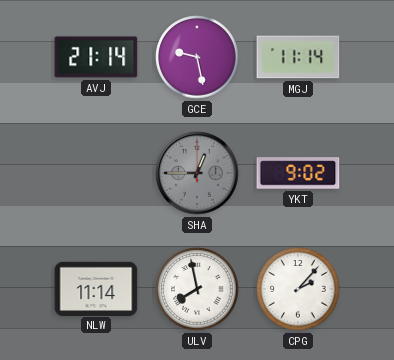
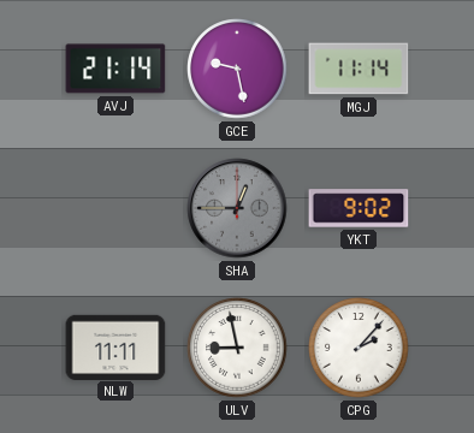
NLW: 11:14 -> 11:11
ULV: 7:58 -> 8:58
